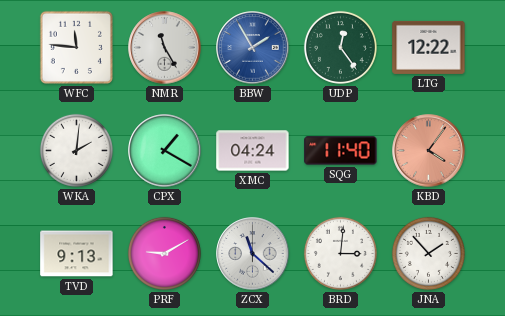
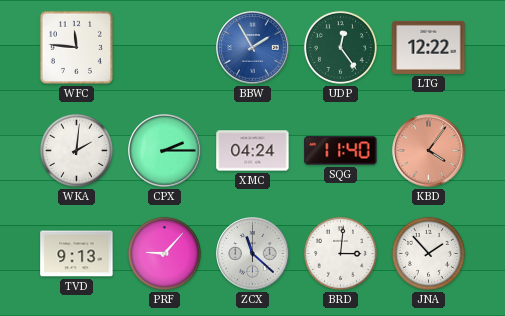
NMR: 11:25 -> none
CPX: 1:20 -> 2:15
PRF: 9:10 -> 9:07
